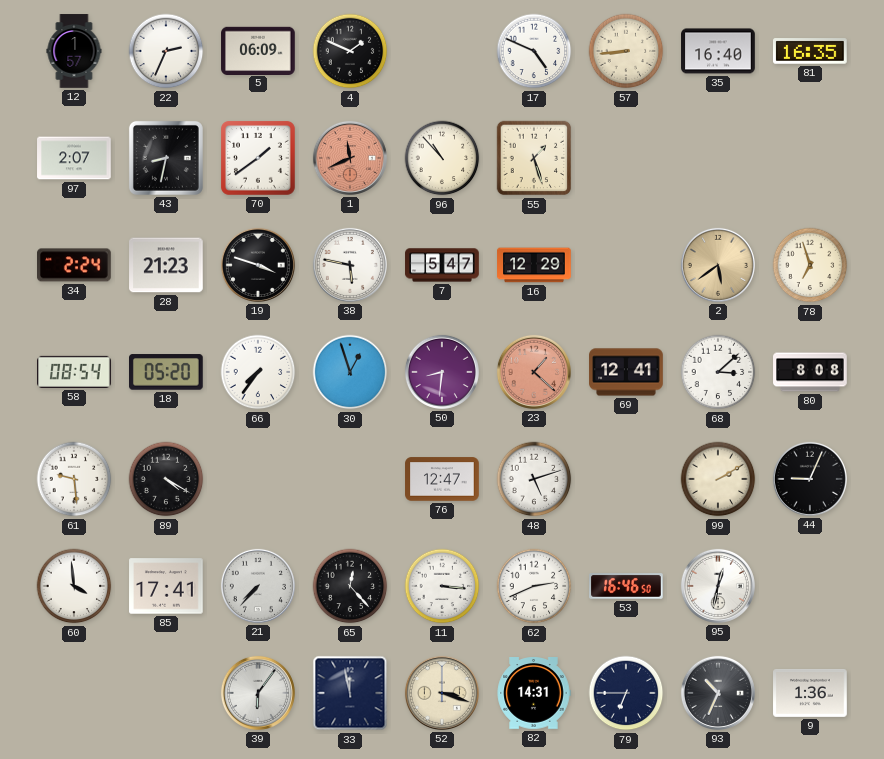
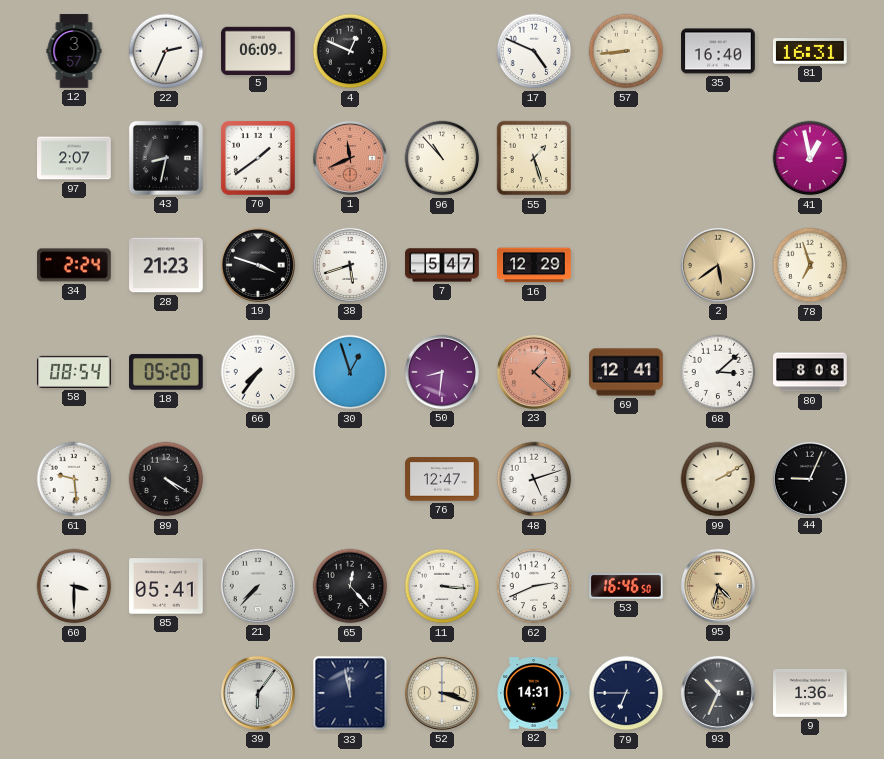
12: 1:57 -> 3:57
4: 1:49 -> 12:49
81: 16:35 -> 16:31
41: none -> 12:58
38: 5:47 -> 5:42
60: 3:59 -> 3:30
85: 17:41 -> 05:41
95: 12:32 -> 4:32
95 dial: white -> champagne
